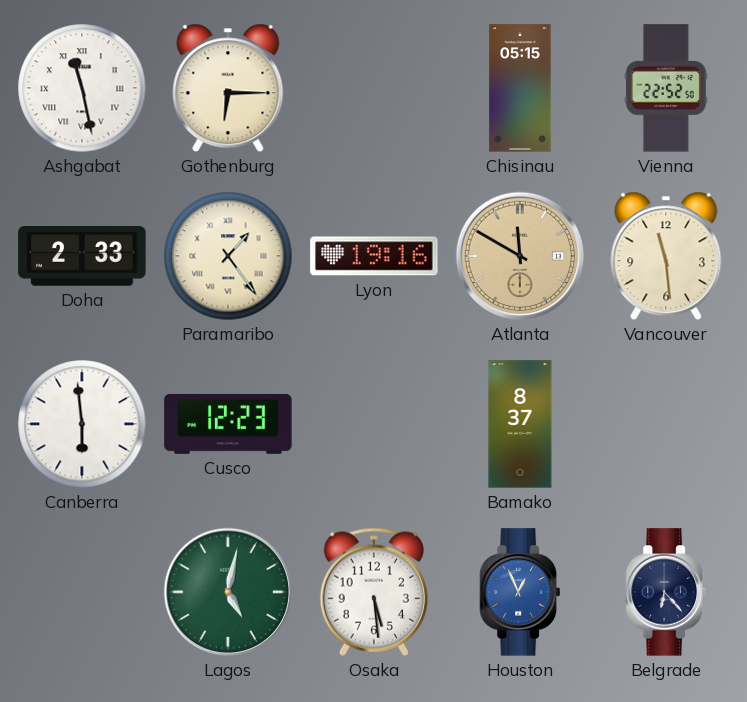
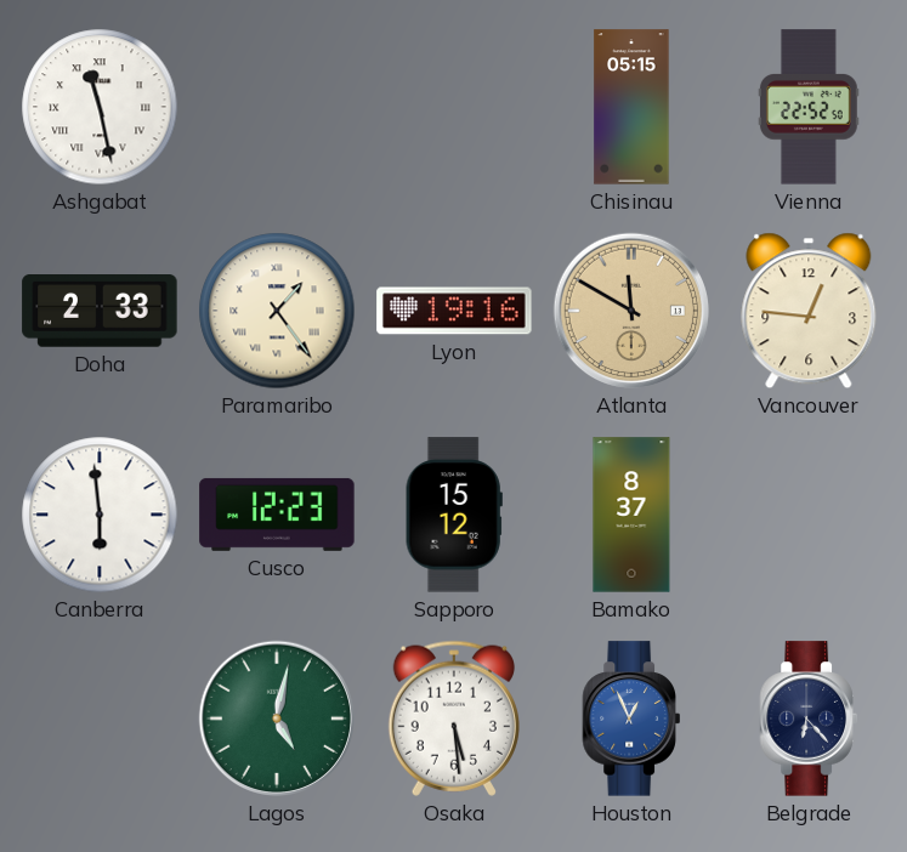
Gothenburg: 6:15 -> none
Vancouver: 11:29 -> 12:46
Sapporo: none -> 15:12
